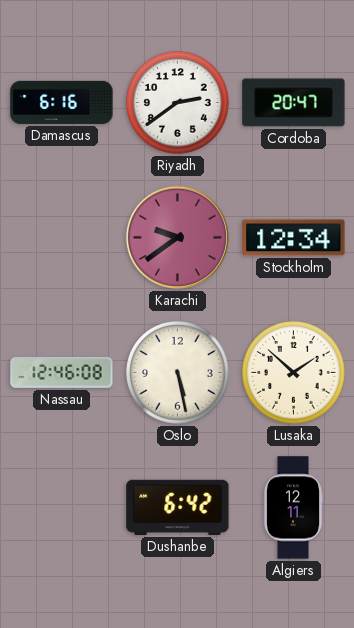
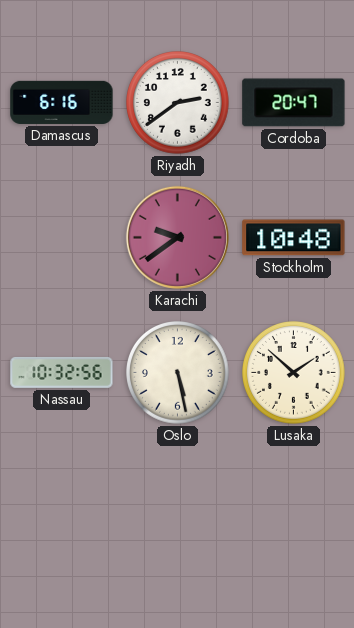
Stockholm: 12:34 -> 10:48
Nassau: 12:46 -> 10:32
Dushanbe: 6:42 -> none
Algiers: 12:11 -> none
